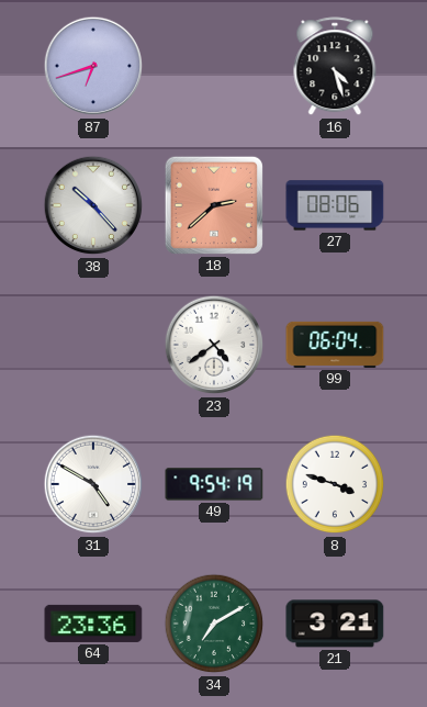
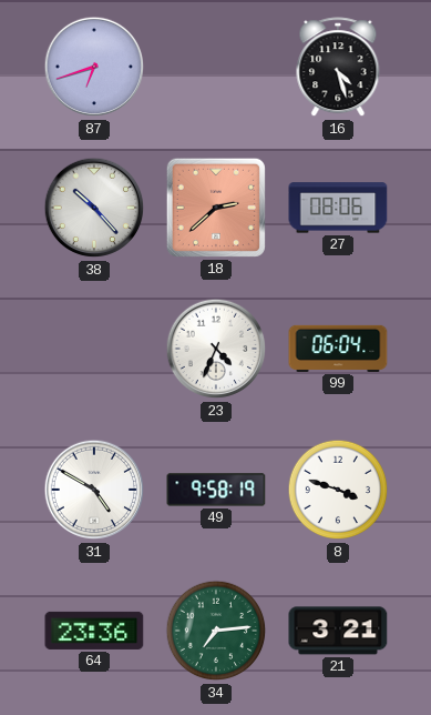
23: 4:39 -> 4:34
49: 9:54 -> 9:58
34: 7:10 -> 7:14
